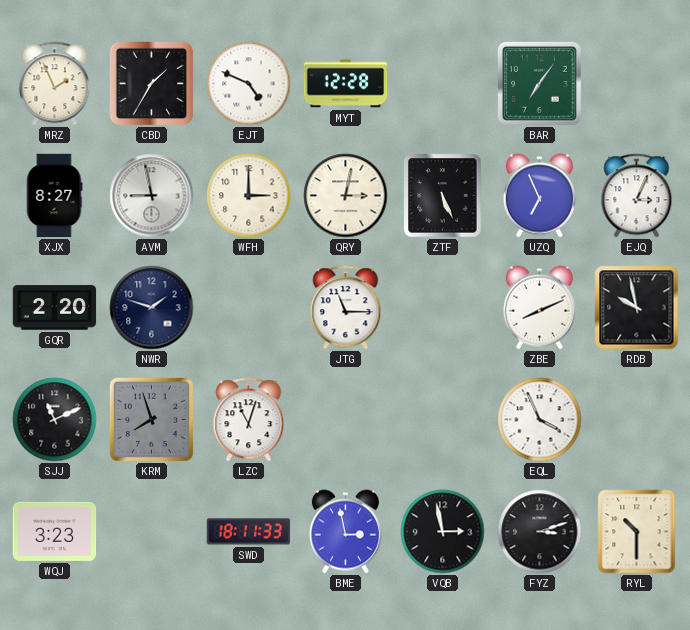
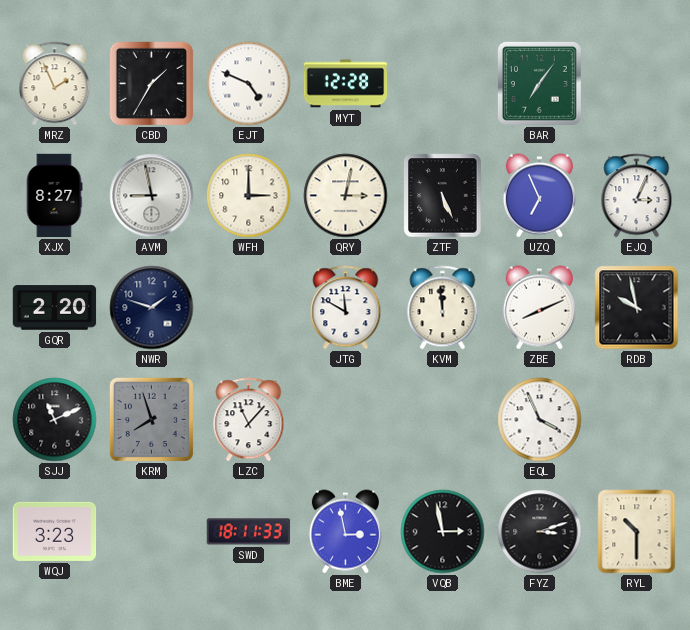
JTG: 11:15 -> 11:50
KVM: none -> 11:59
LZC: 11:03 -> 11:07
